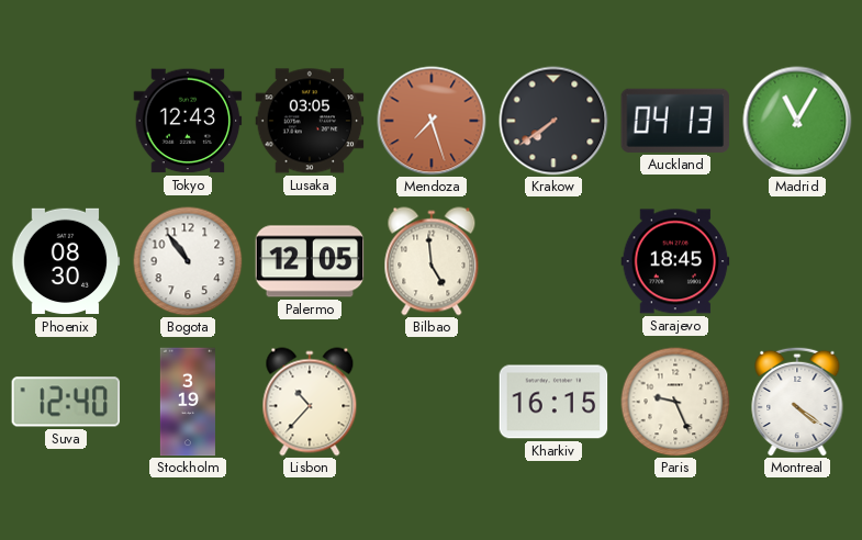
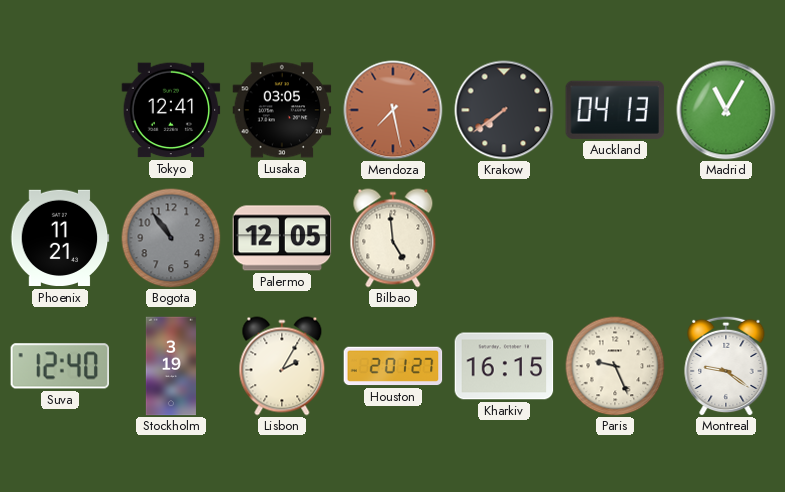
Tokyo: 12:43 -> 12:41
Mendoza: 7:27 -> 7:28
Phoenix: 08:30 -> 11:21
Bogota dial: white -> grey
Sarajevo: 18:45 -> none
Lisbon: 10:37 -> 2:05
Houston: none -> 2:01
Montreal: 4:21 -> 9:21
